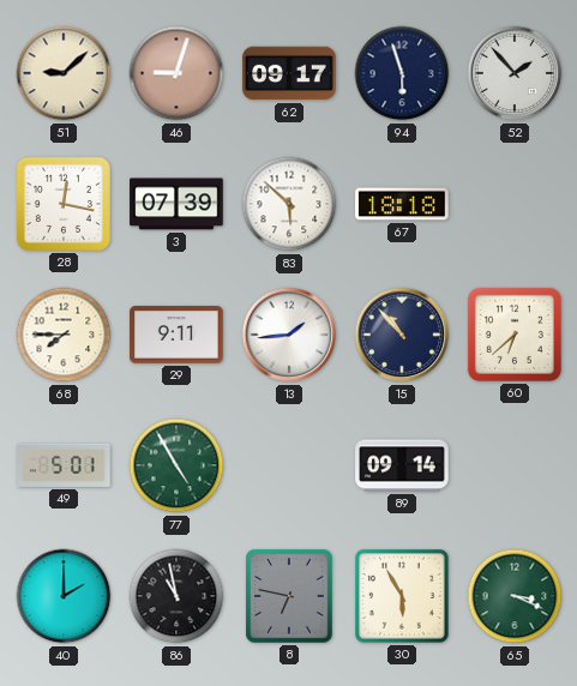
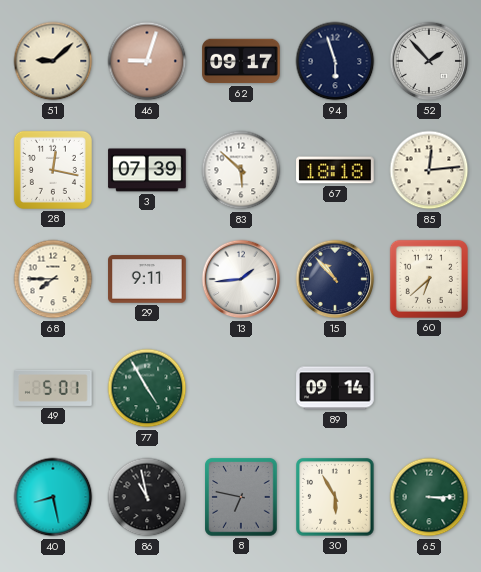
85: none -> 12:14
40: 2:00 -> 8:28
65: 3:19 -> 3:15
